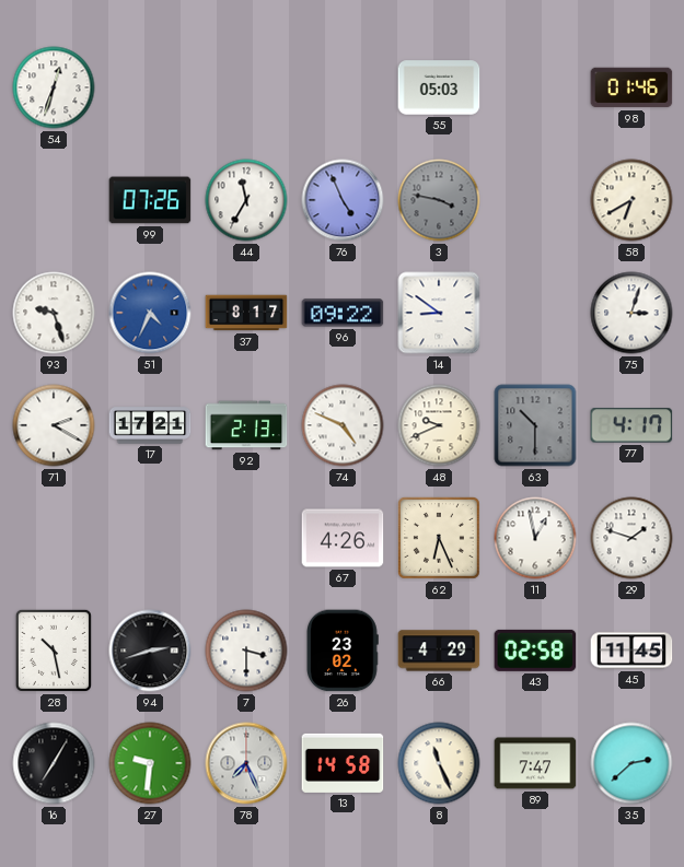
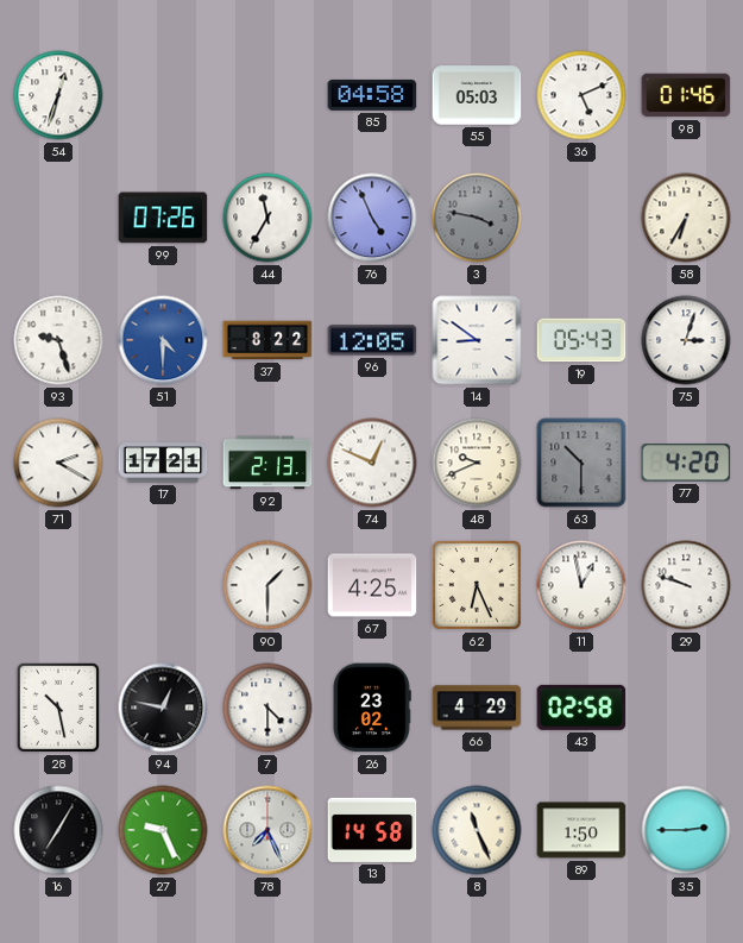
85: none -> 04:58
36: none -> 5:11
58: 6:40 -> 6:35
51: 4:34 -> 4:30
37: 8:17 -> 8:22
96: 09:22 -> 12:05
19: none -> 05:43
74: 4:49 -> 12:49
77: 4:17 -> 4:20
90: none -> 1:30
67: 4:26 -> 4:25
29: 1:48 -> 9:48
94: 2:42 -> 12:47
7: 3:30 -> 4:30
45: 11:45 -> none
27: 9:31 -> 9:26
89: 7:47 -> 1:50
35: 2:38 -> 2:45
